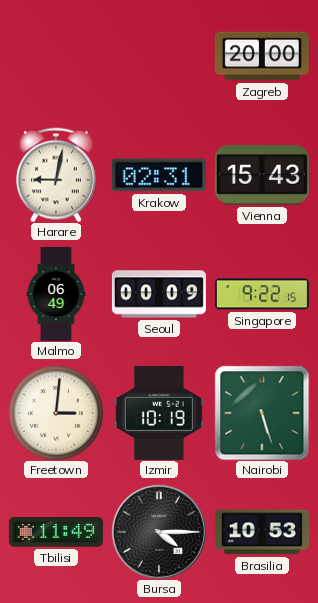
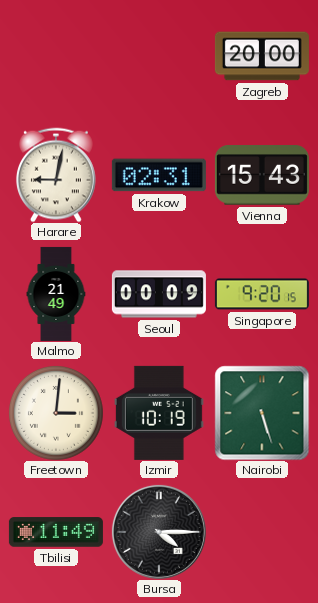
Malmo: 06:49 -> 21:49
Singapore: 9:22 -> 9:20
Brasilia: 10:53 -> none
